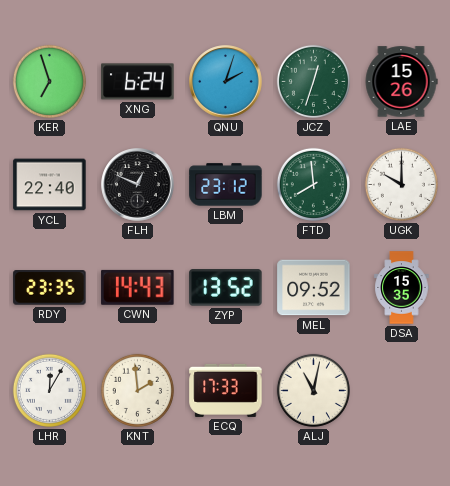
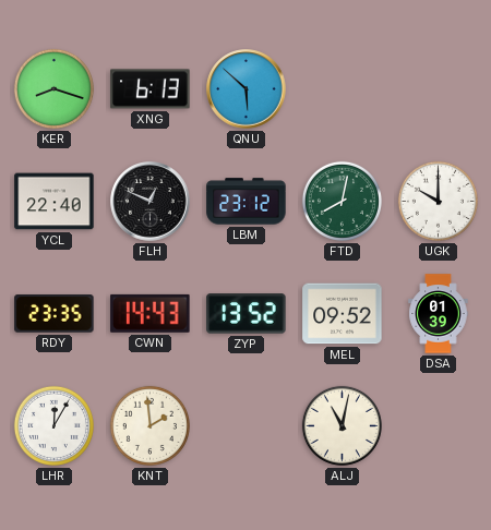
KER: 6:57 -> 8:18
XNG: 6:24 -> 6:13
QNU: 2:03 -> 5:52
JCZ: 12:33 -> none
LAE: 15:26 -> none
FTD: 7:59 -> 8:02
DSA: 15:35 -> 01:39
ECQ: 17:33 -> none
